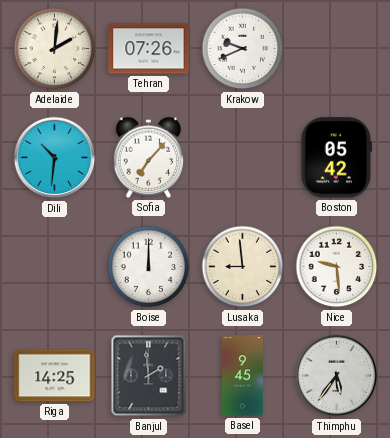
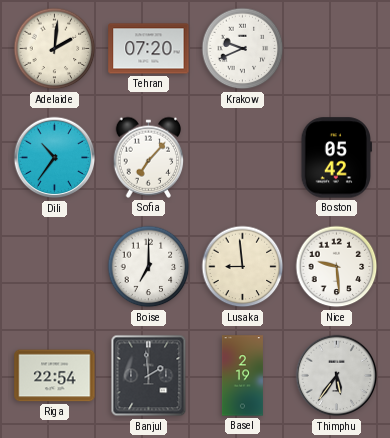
Tehran: 07:26 -> 07:20
Dili: 10:31 -> 10:36
Boise: 12:00 -> 7:00
Riga: 14:25 -> 22:54
Basel: 9:45 -> 2:19
